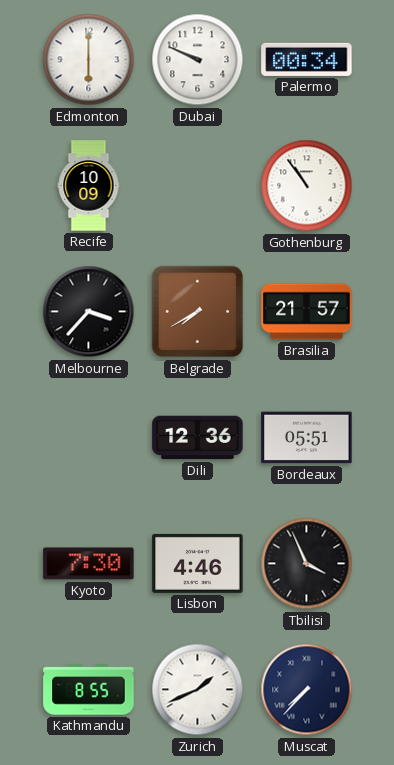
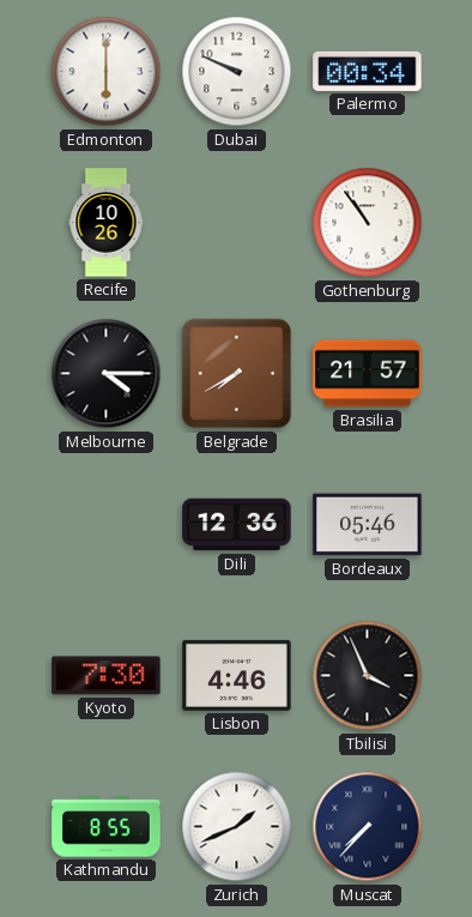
Recife: 10:09 -> 10:26
Melbourne: 3:37 -> 4:15
Bordeaux: 05:51 -> 05:46
